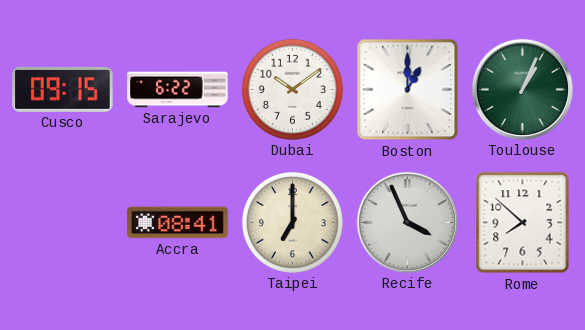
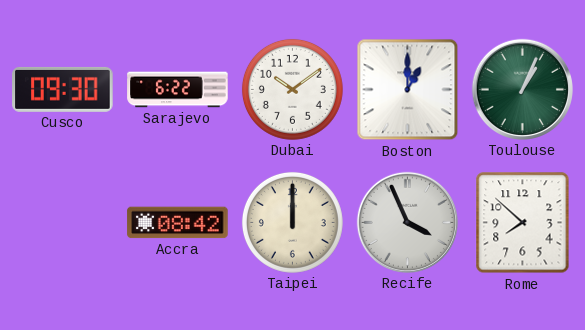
Cusco: 09:15 -> 09:30
Accra: 08:41 -> 08:42
Taipei: 7:00 -> 12:00
